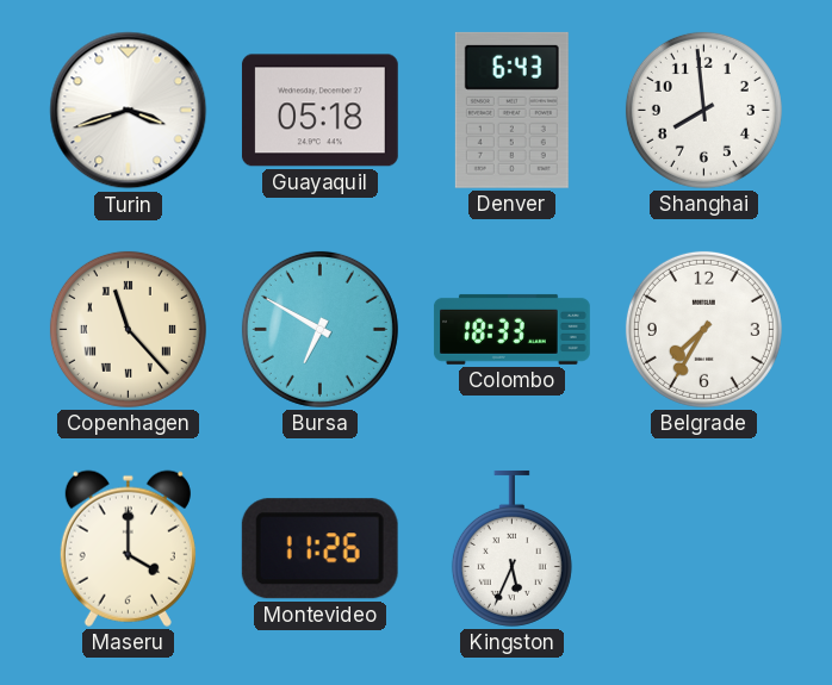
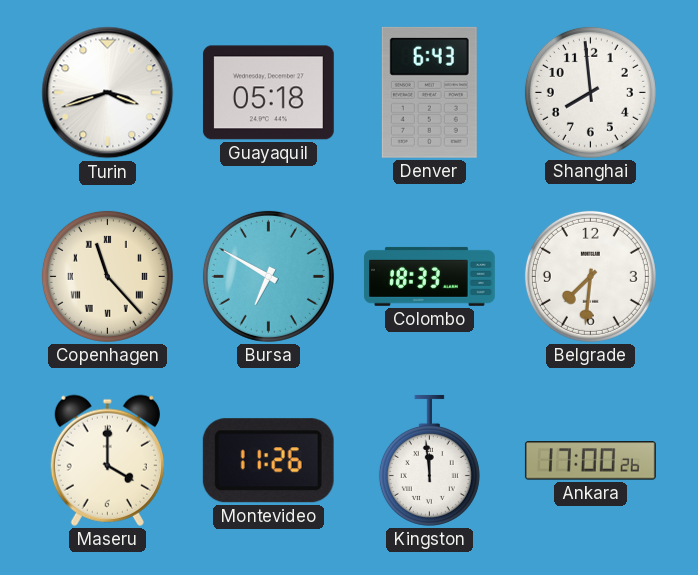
Belgrade: 7:35 -> 7:31
Kingston: 5:34 -> 11:59
Ankara: none -> 17:00
